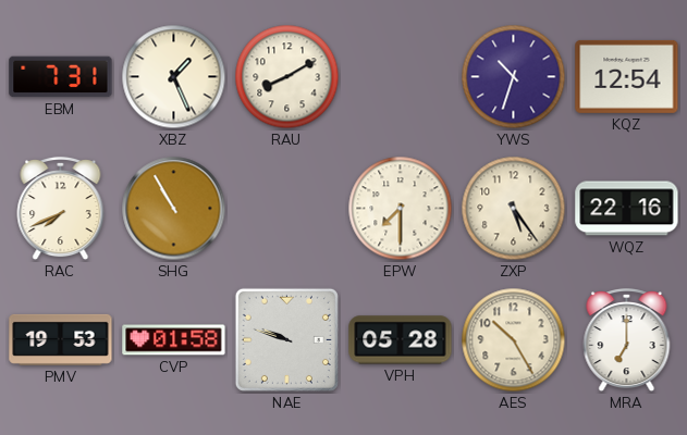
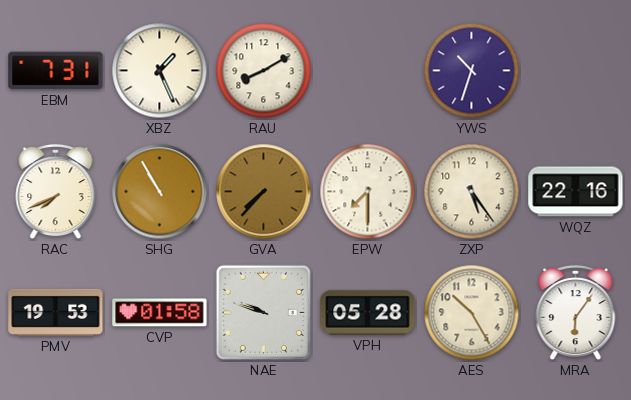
KQZ: 12:54 -> none
GVA: none -> 7:37
MRA: 7:00 -> 6:06
